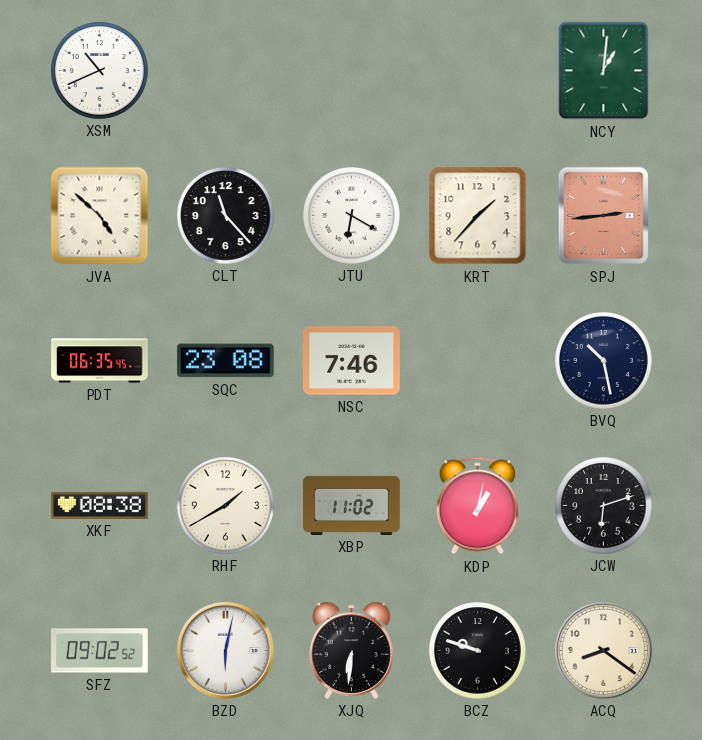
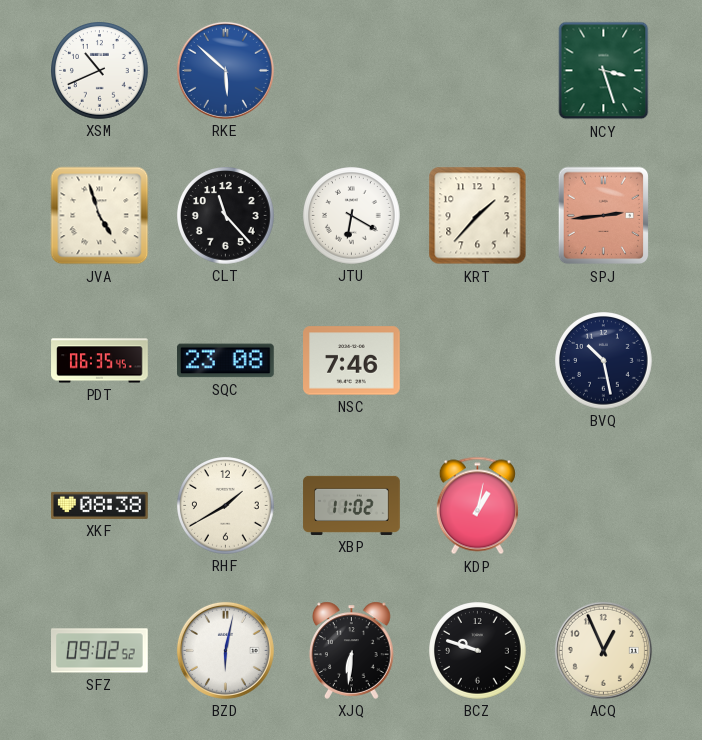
RKE: none -> 5:52
NCY: 1:01 -> 3:27
JVA: 4:52 -> 4:57
JCW: 6:12 -> none
ACQ: 8:21 -> 12:56
